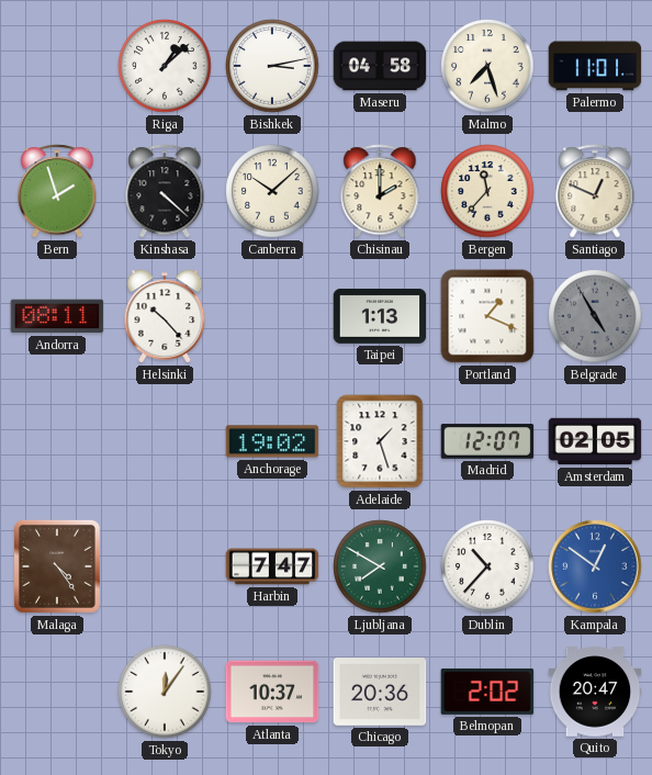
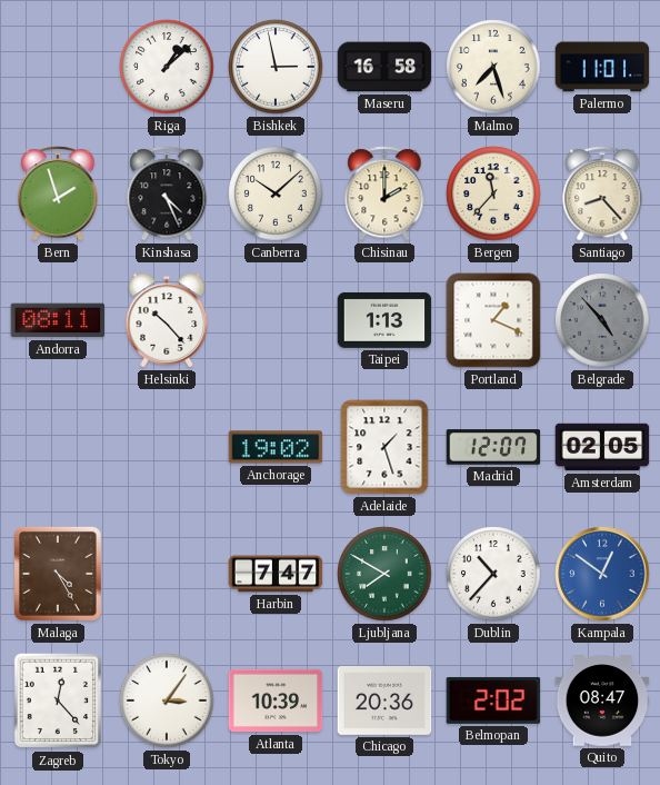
Bishkek: 3:13 -> 2:58
Maseru: 04:58 -> 16:58
Kinshasa: 4:22 -> 4:26
Santiago: 12:49 -> 8:23
Belgrade: 4:55 -> 4:53
Malaga: 4:24 -> 4:25
Zagreb: none -> 12:23
Tokyo: 12:06 -> 3:06
Atlanta: 10:37 -> 10:39
Quito: 20:47 -> 08:47
